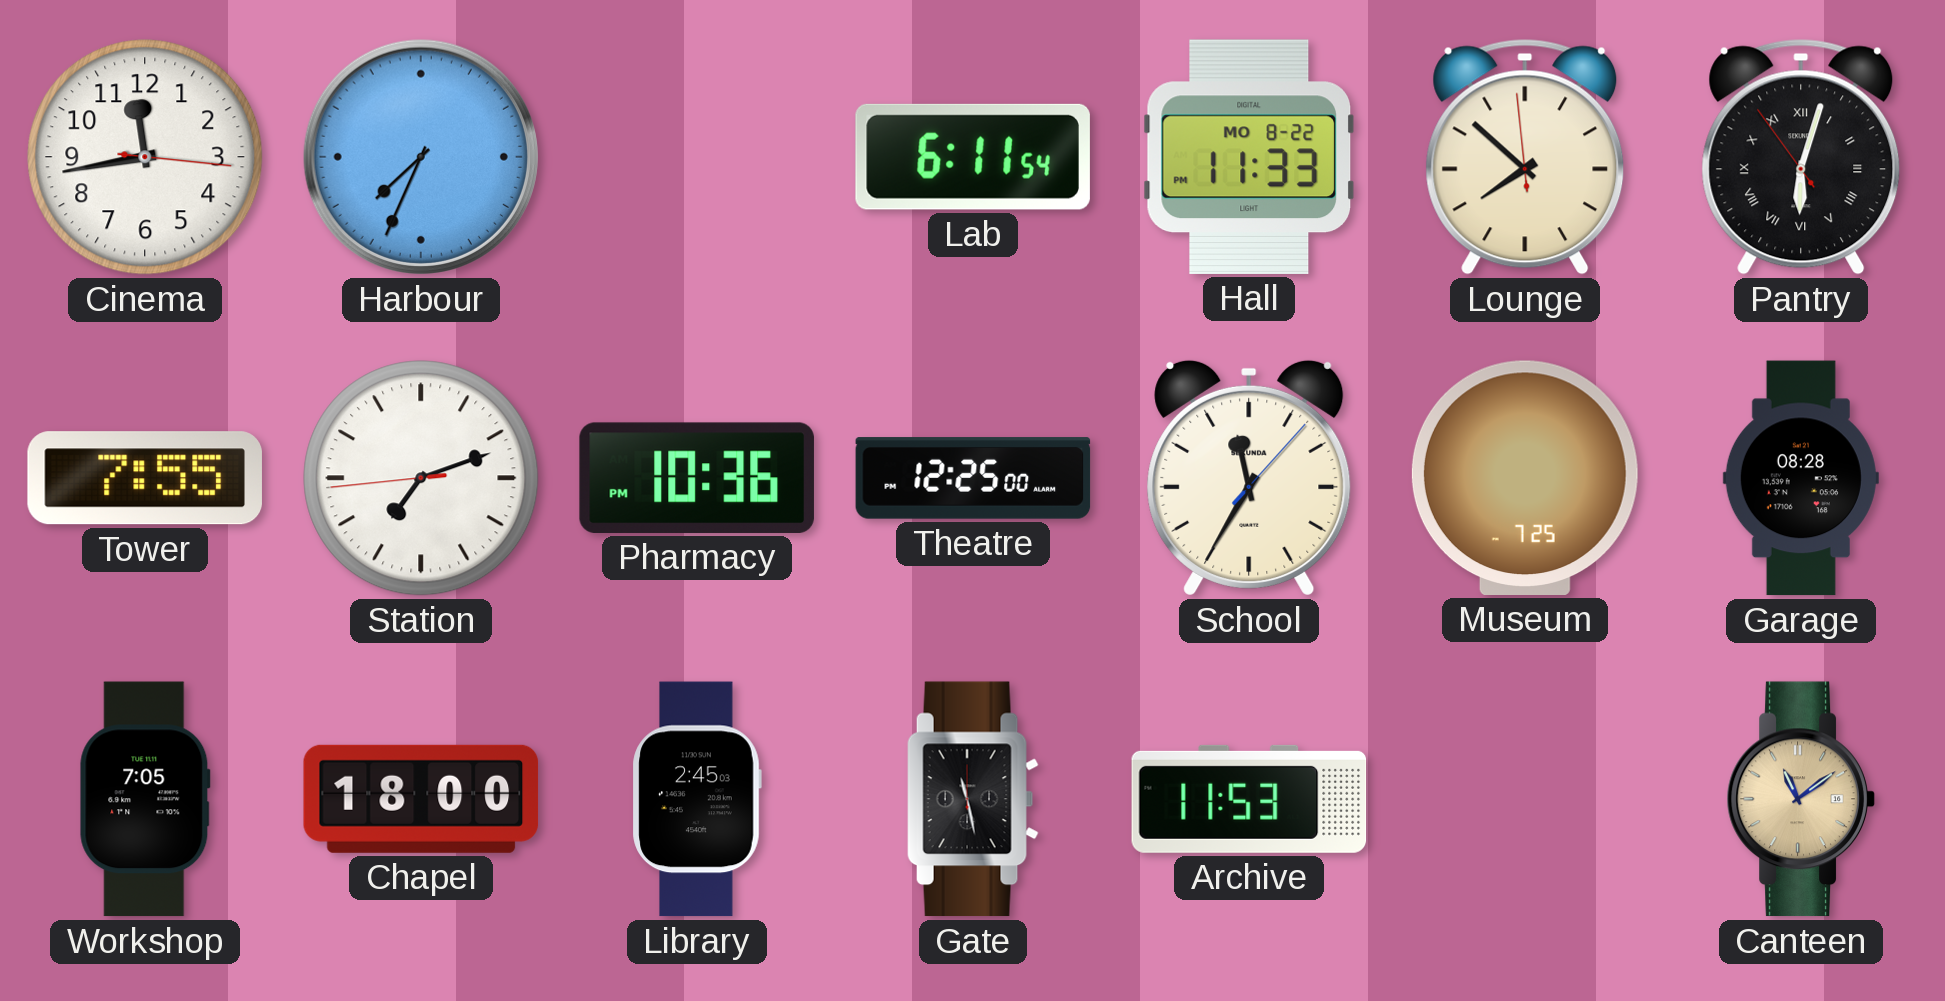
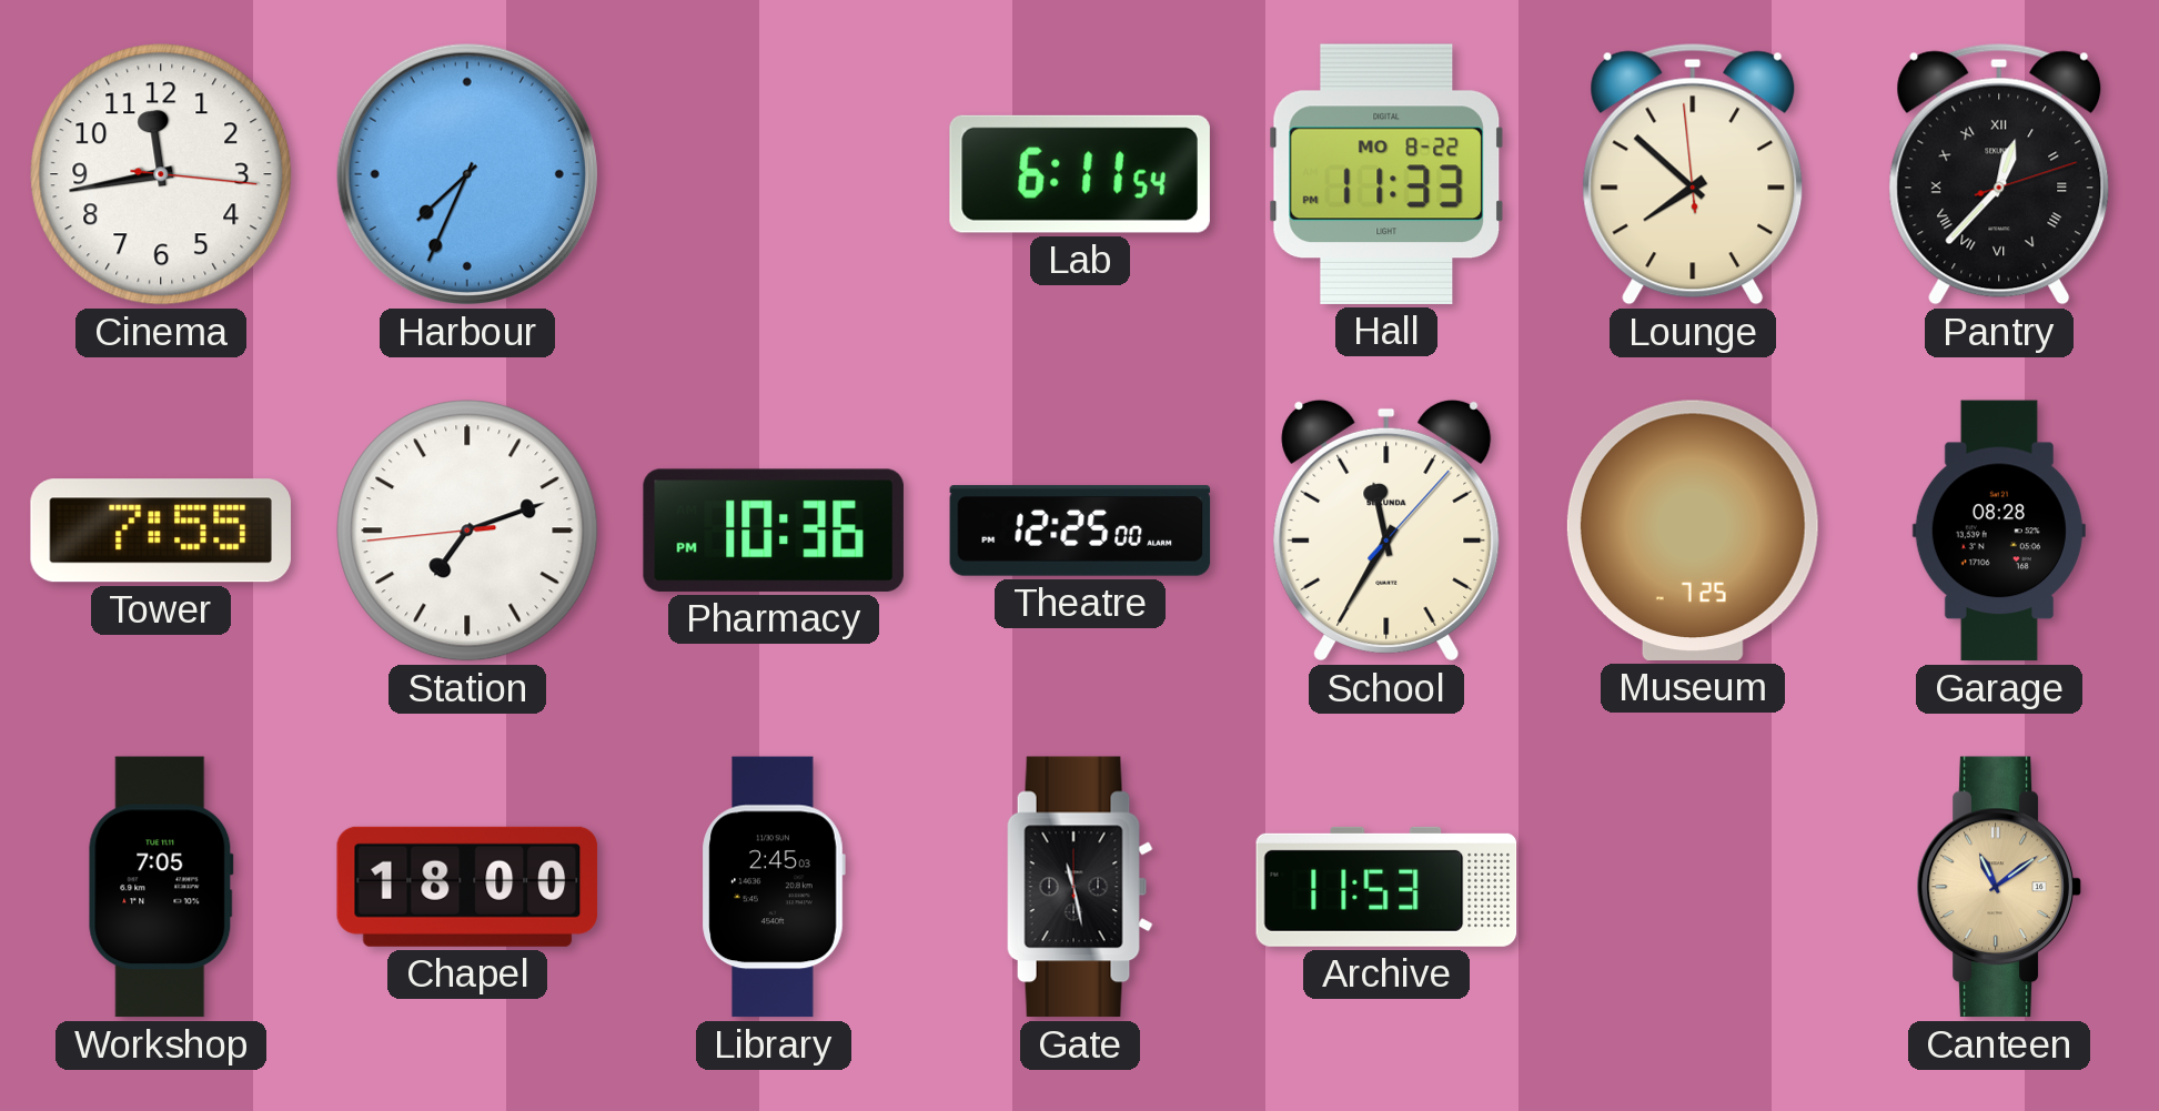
Pantry: 6:02 -> 12:37
